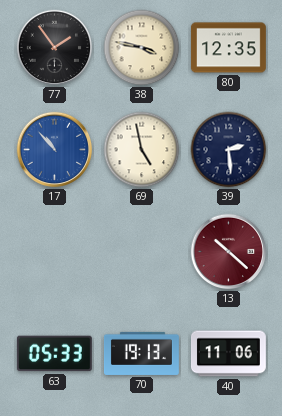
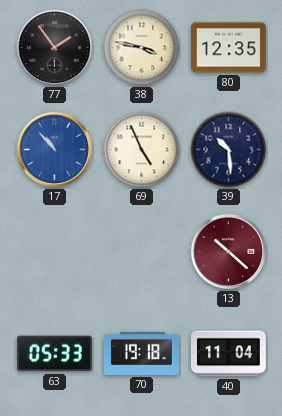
69: 4:58 -> 4:56
39: 2:29 -> 10:29
70: 19:13 -> 19:18
40: 11:06 -> 11:04
